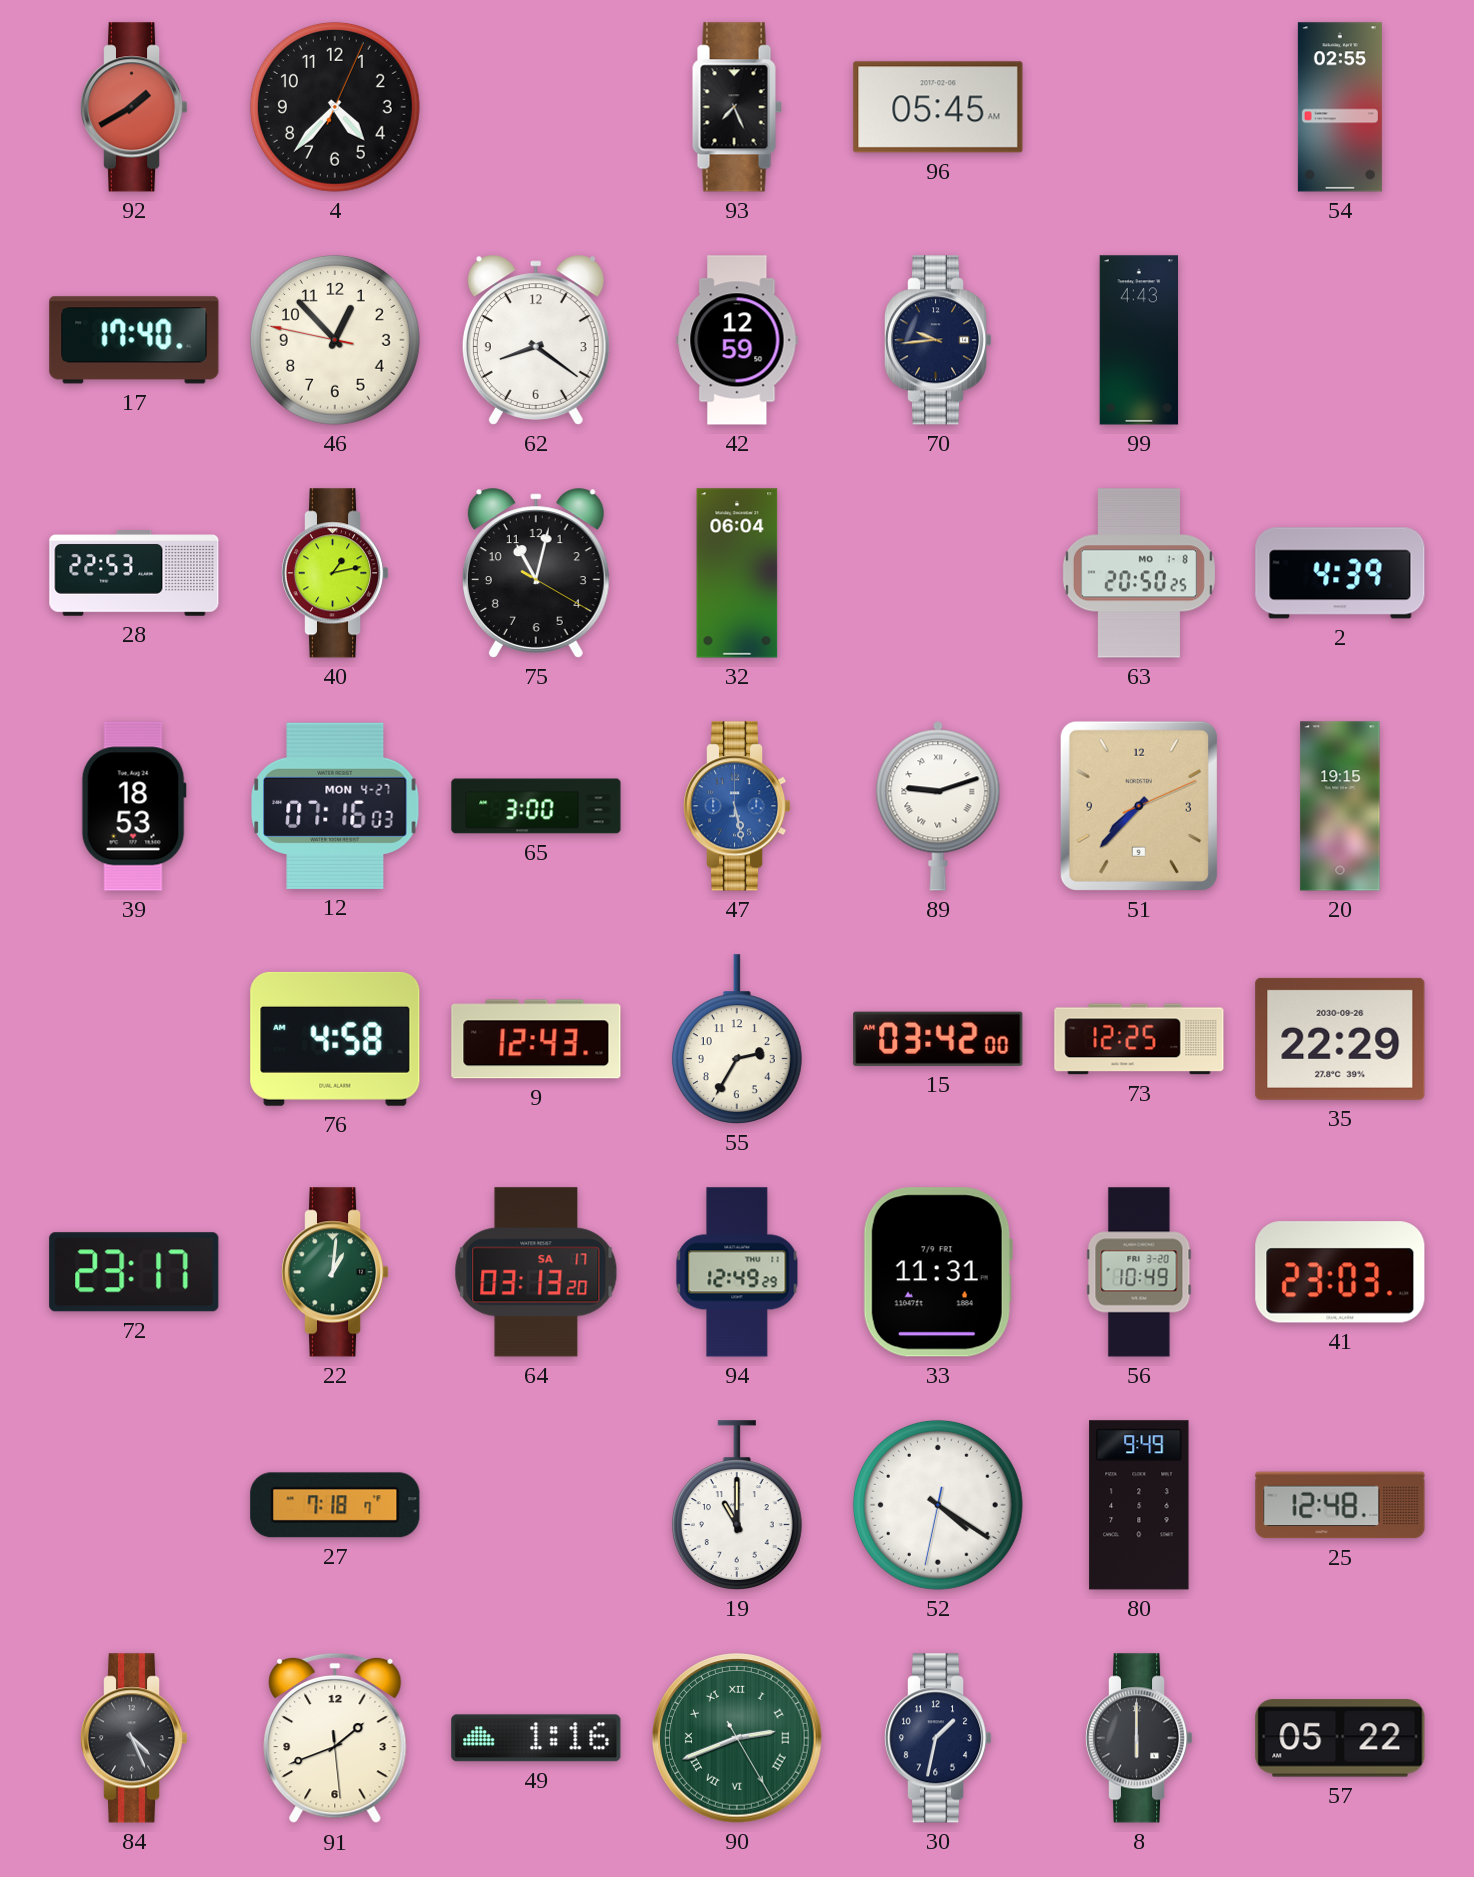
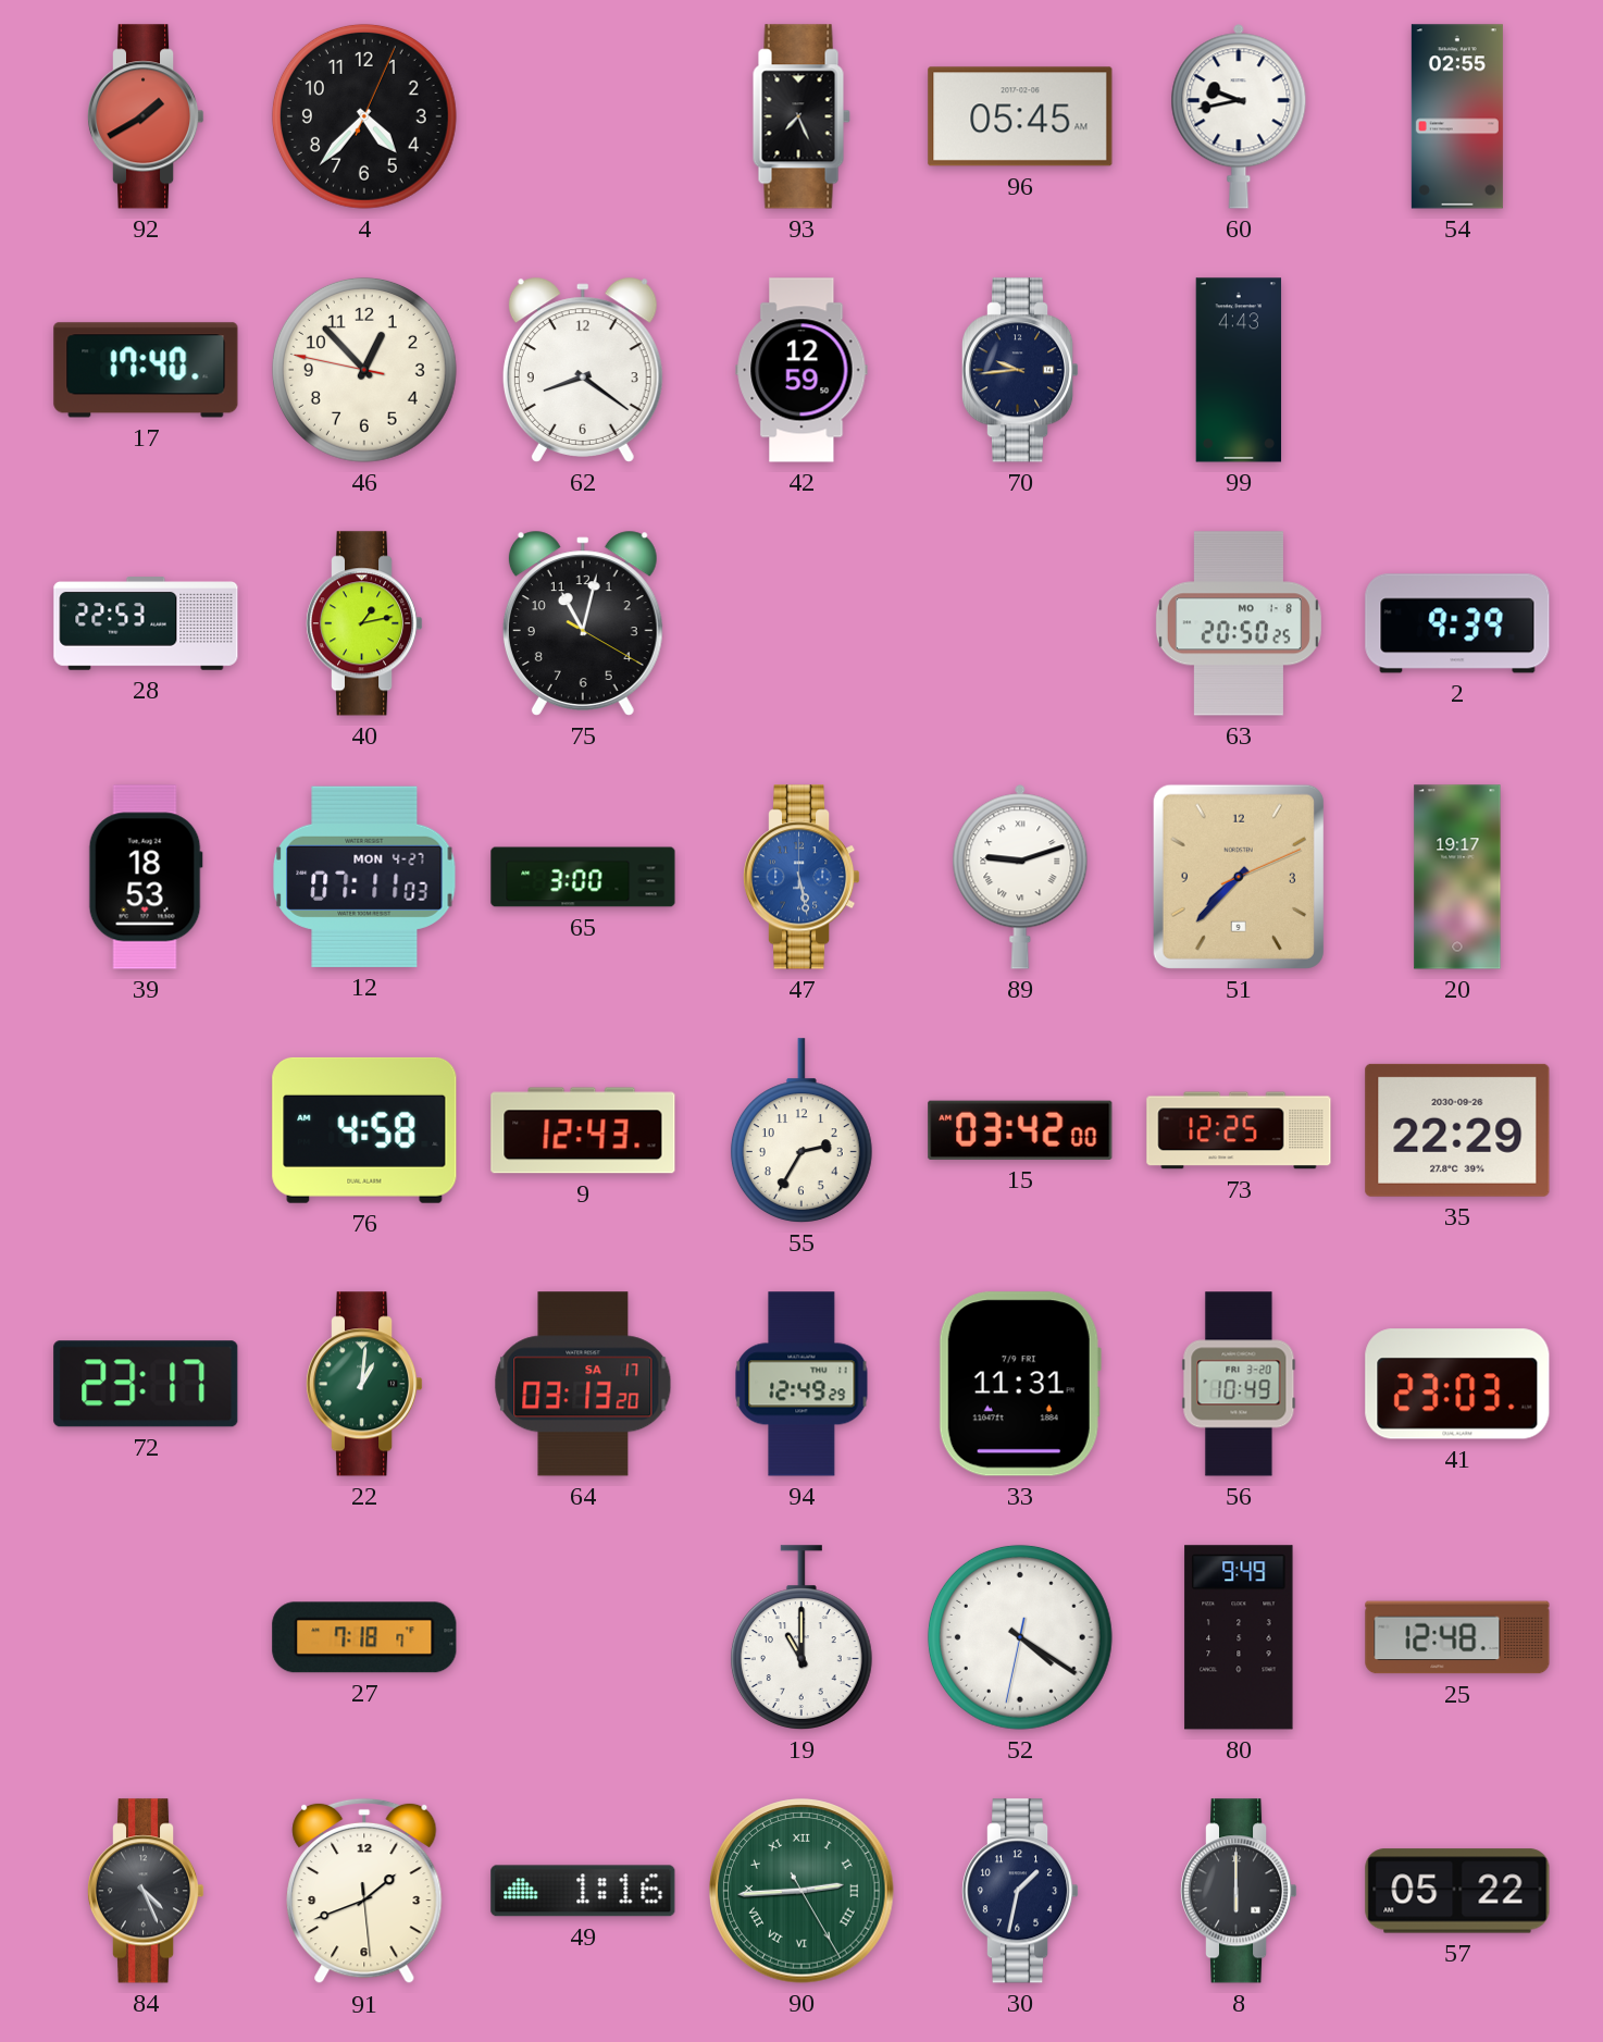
60: none -> 9:43
32: 06:04 -> none
2: 4:39 -> 9:39
12: 07:16 -> 07:11
20: 19:15 -> 19:17
90: 2:41 -> 2:44
